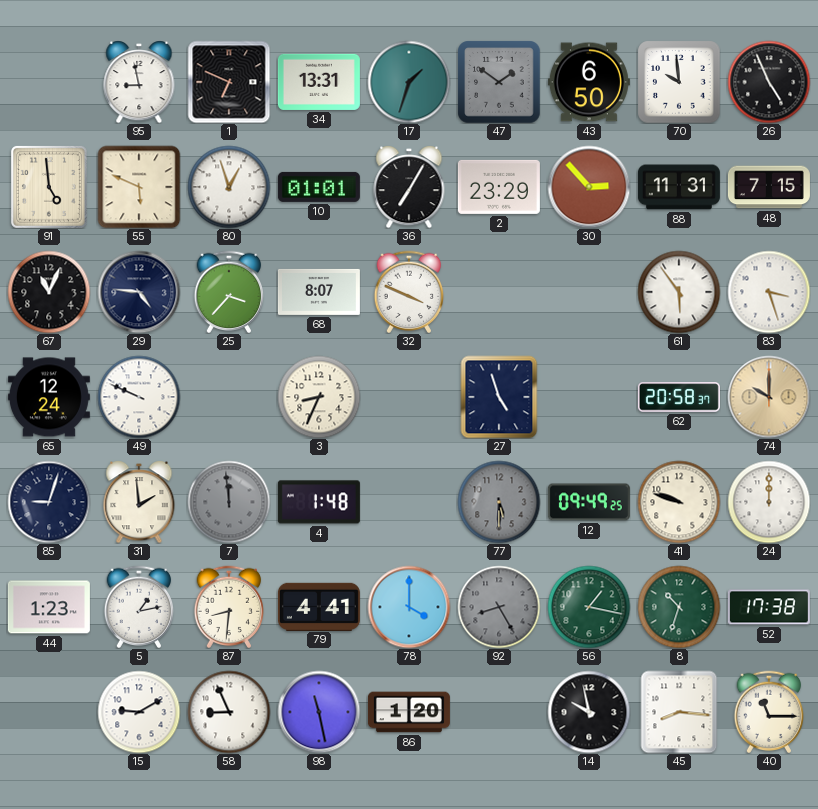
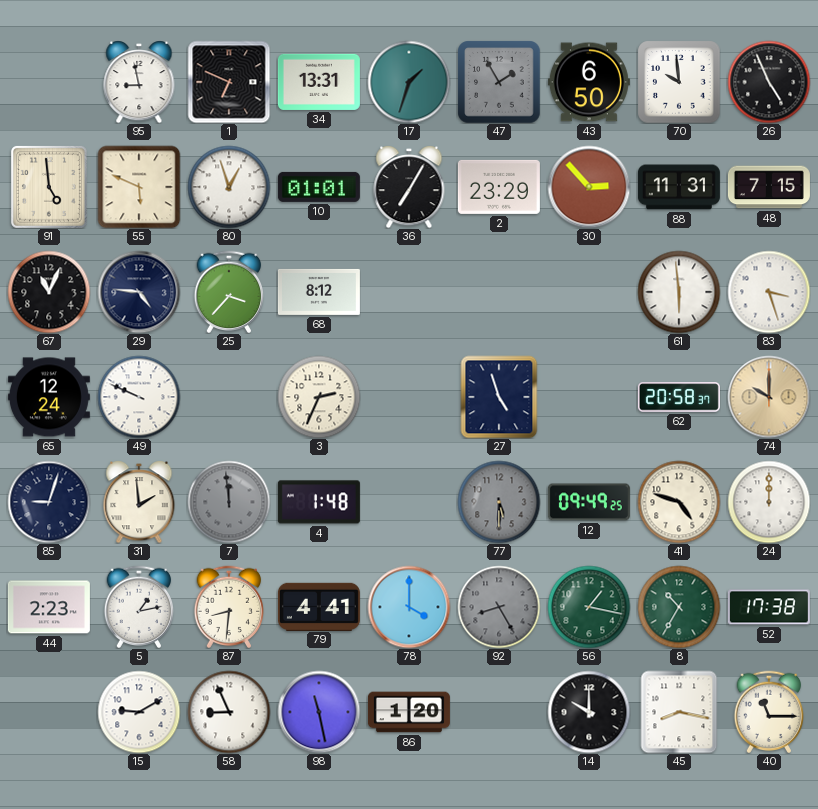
47: 1:51 -> 1:55
68: 8:07 -> 8:12
32: 3:49 -> none
61: 5:54 -> 5:59
3: 8:34 -> 2:34
41: 9:48 -> 4:48
44: 1:23 -> 2:23
8: 10:33 -> 10:35
14: 9:58 -> 10:00
45: 8:16 -> 8:17
